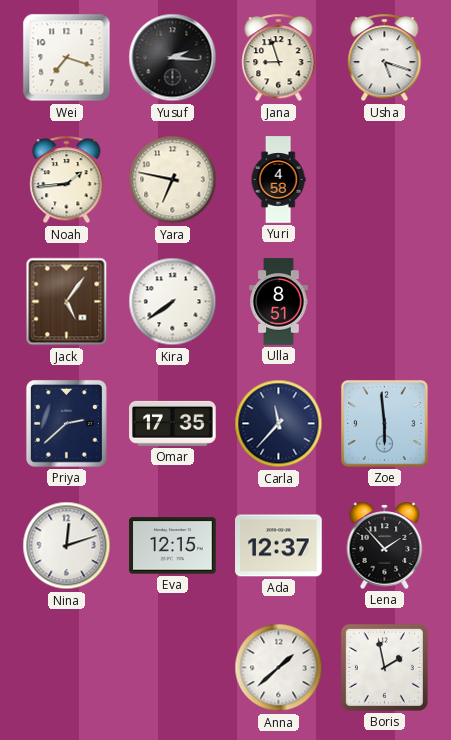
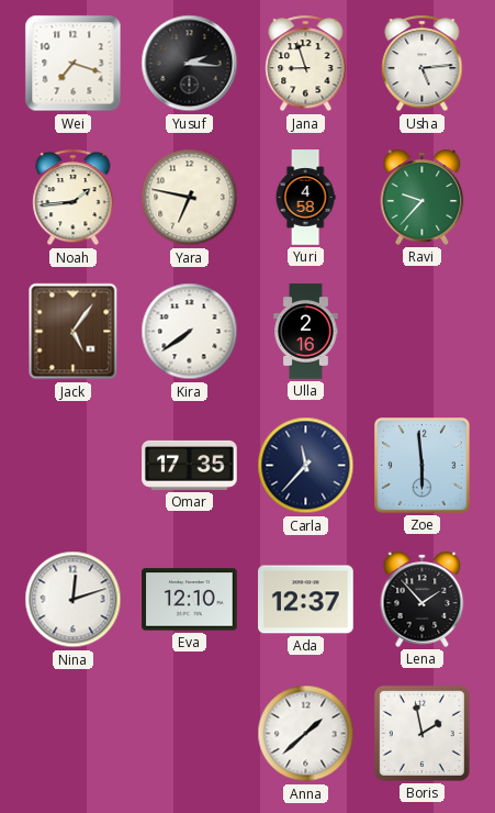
Usha: 5:18 -> 5:14
Ravi: none -> 9:37
Ulla: 8:51 -> 2:16
Priya: 2:38 -> none
Eva: 12:15 -> 12:10
